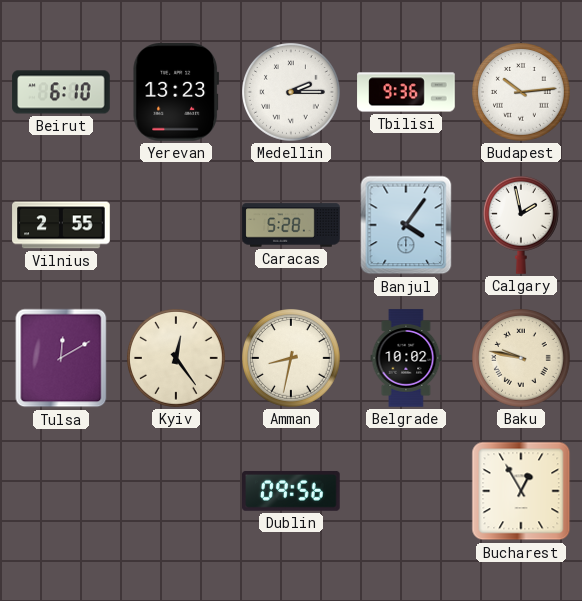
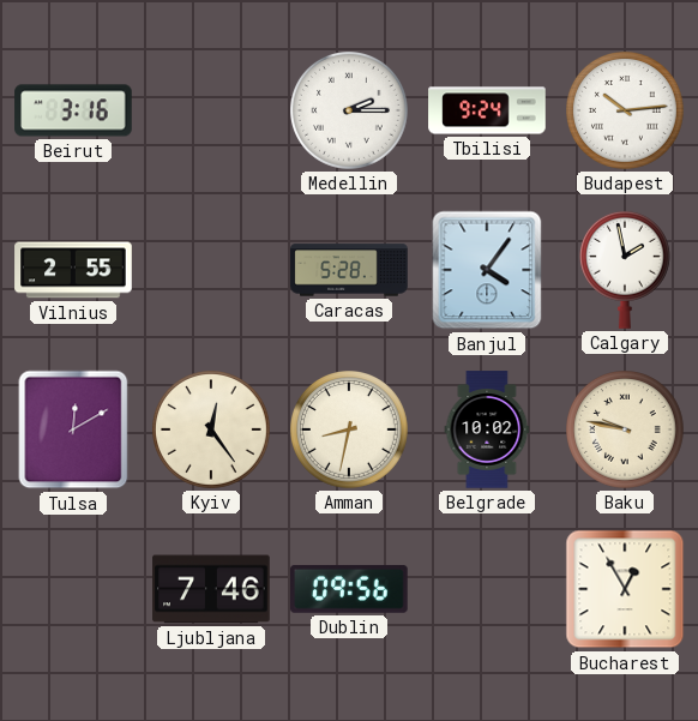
Beirut: 6:10 -> 3:16
Yerevan: 13:23 -> none
Tbilisi: 9:36 -> 9:24
Ljubljana: none -> 7:46
